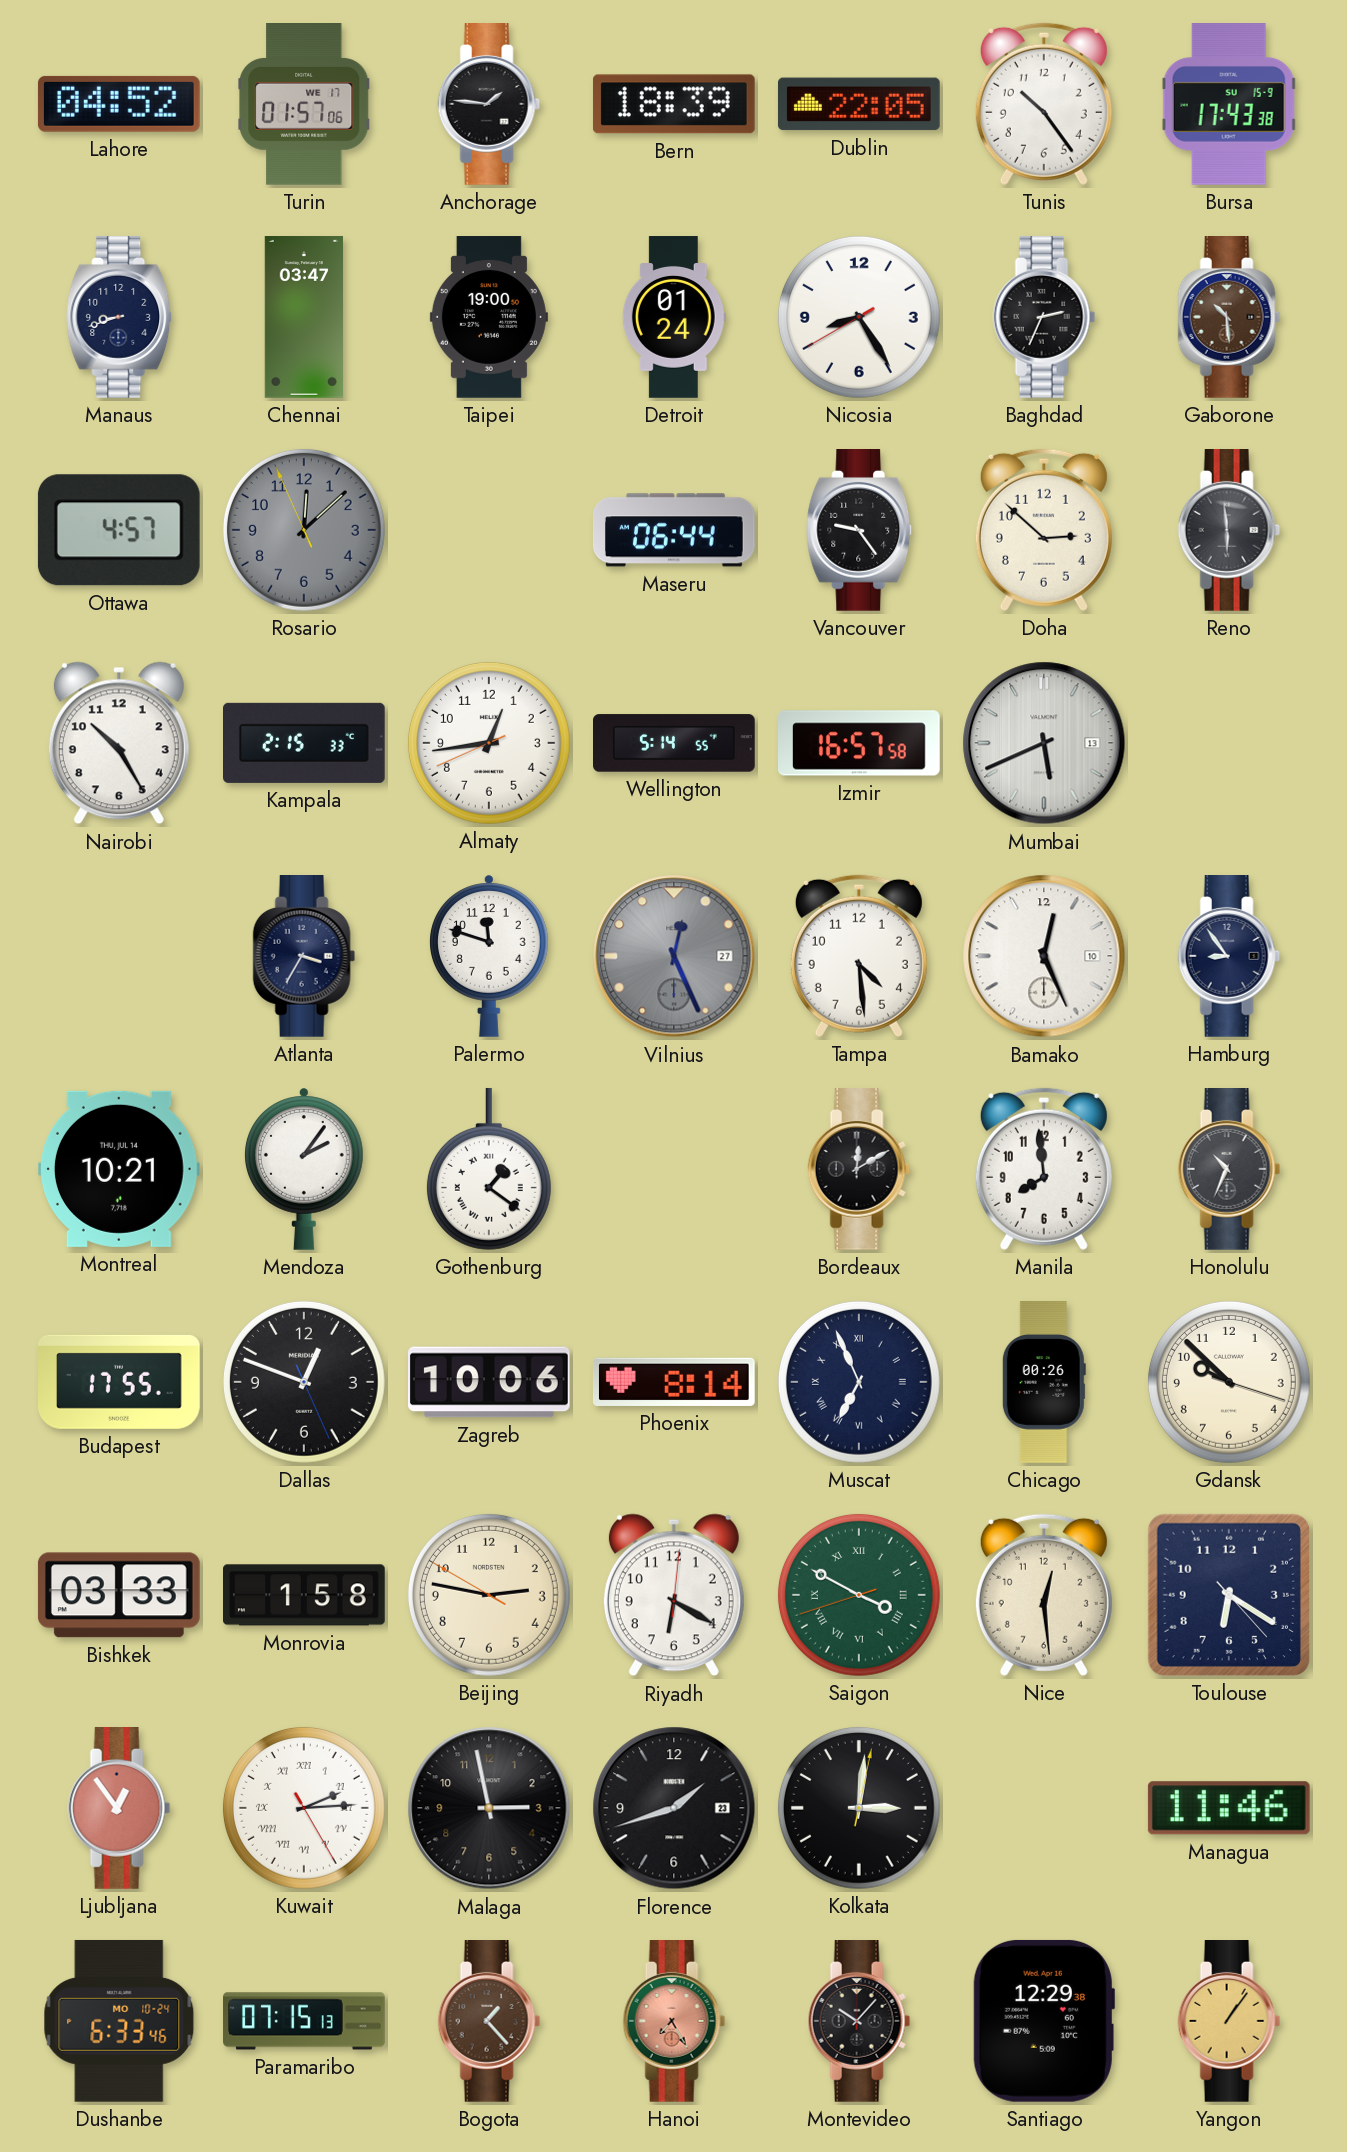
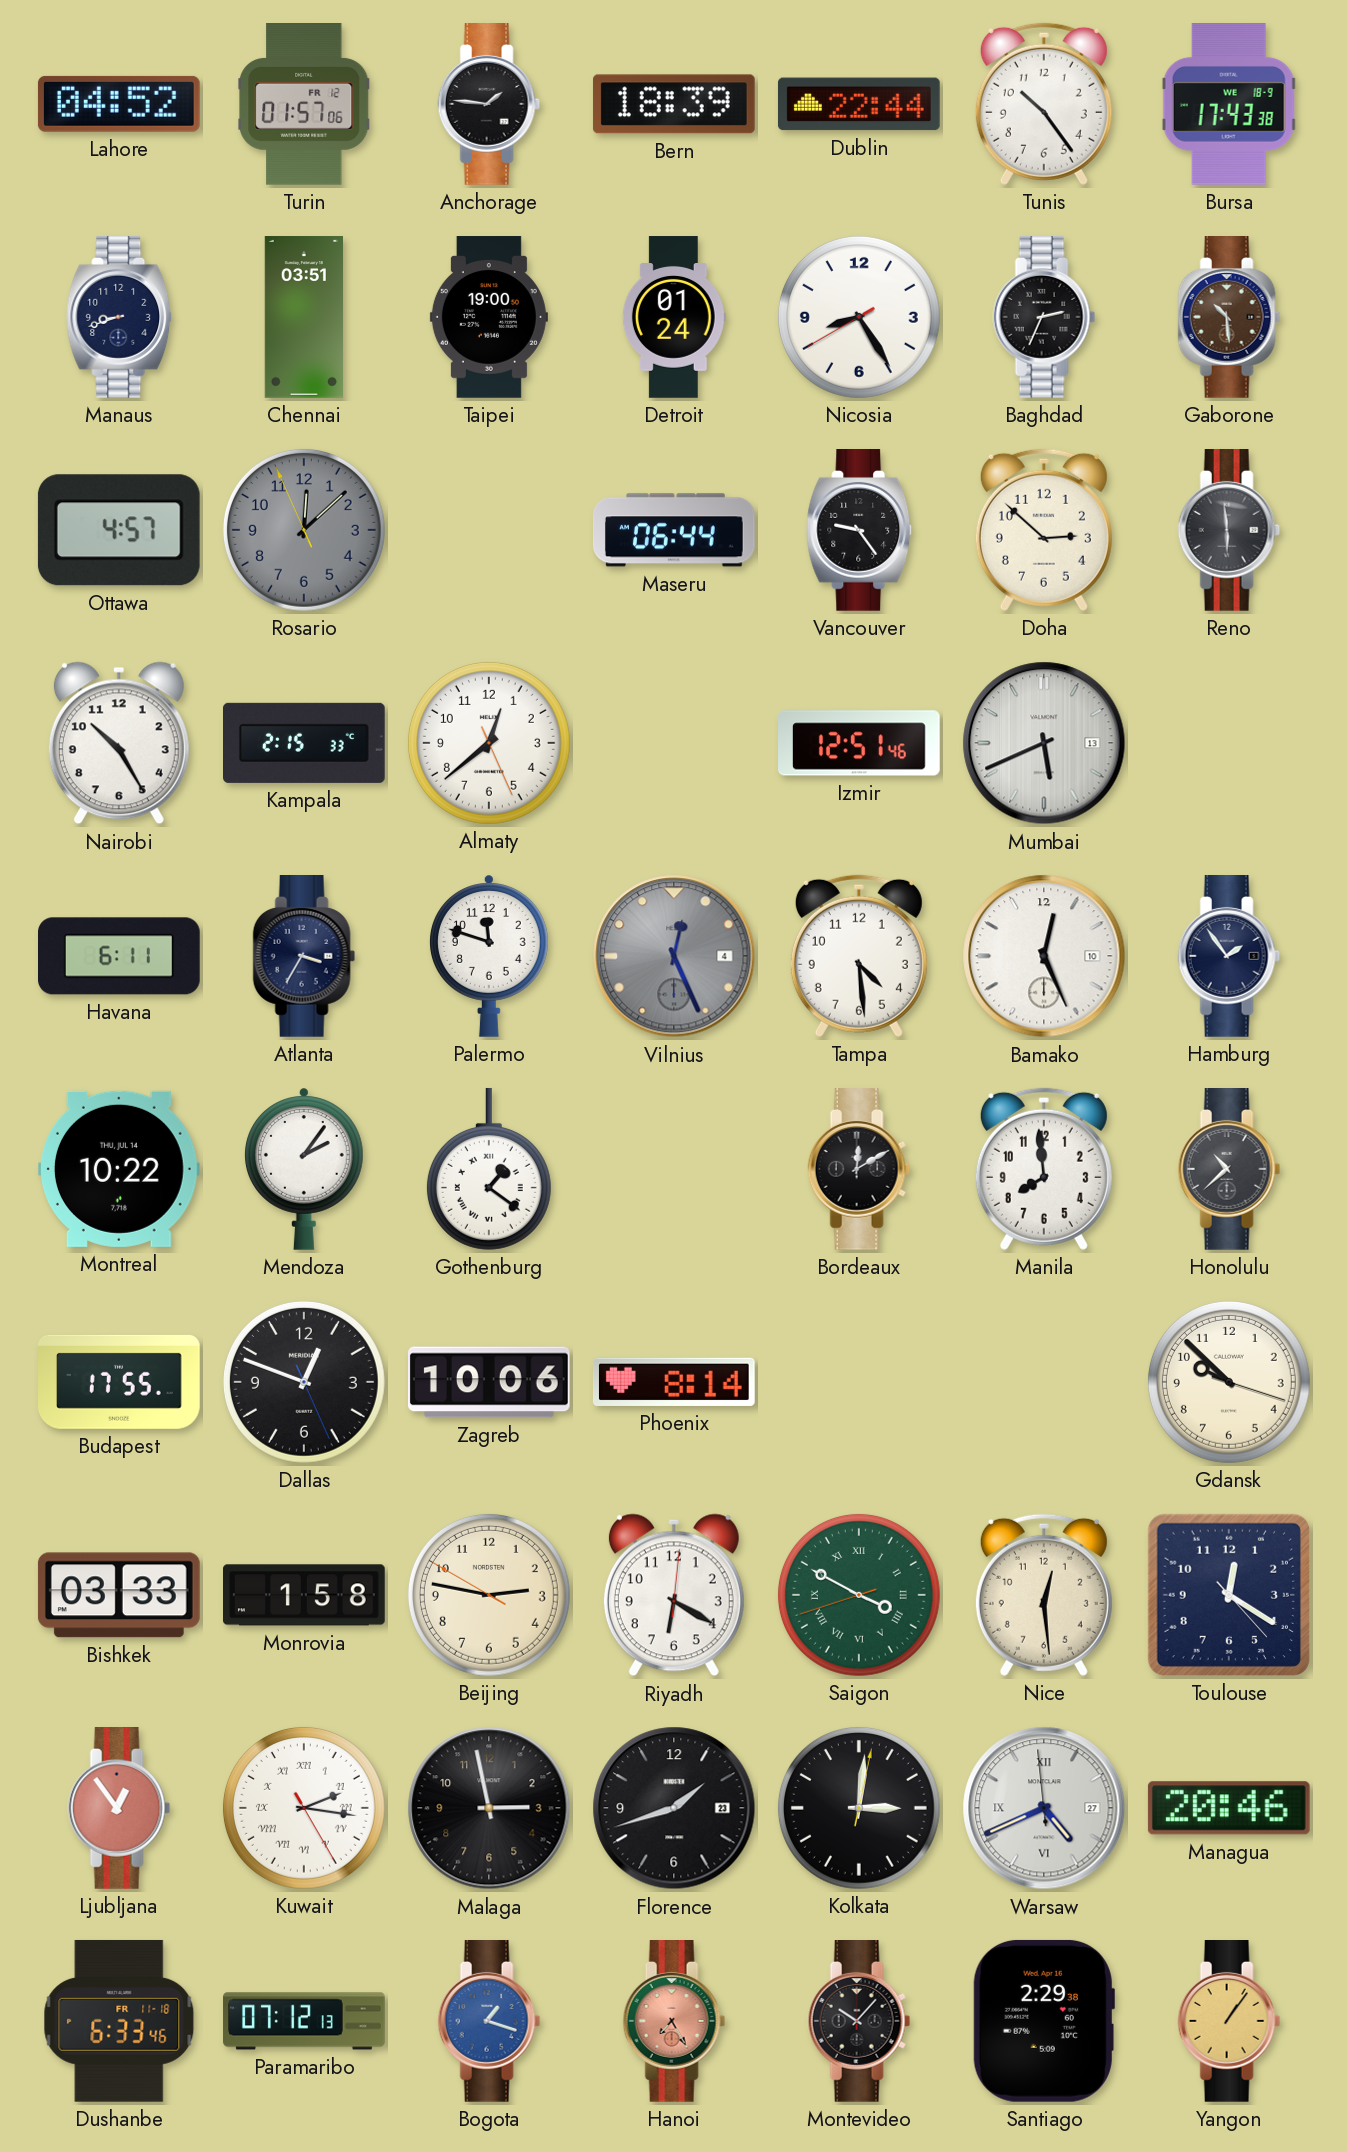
Turin date: WE 17 -> FR 12
Dublin: 22:05 -> 22:44
Bursa date: SU 15-9 -> WE 18-9
Chennai: 03:47 -> 03:51
Almaty: 12:43 -> 12:38
Wellington: 5:14 -> none
Izmir: 16:57 -> 12:51
Havana: none -> 6:11
Vilnius date: 27 -> 4
Hamburg: 8:54 -> 1:54
Montreal: 10:21 -> 10:22
Honolulu: 10:34 -> 10:38
Muscat: 6:56 -> none
Chicago: 00:26 -> none
Toulouse: 6:20 -> 12:20
Kuwait: 2:14 -> 2:16
Warsaw: none -> 4:40
Managua: 11:46 -> 20:46
Dushanbe date: MO 10-24 -> FR 11-18
Paramaribo: 07:15 -> 07:12
Bogota: 1:23 -> 1:18
Bogota dial: brown -> blue
Santiago: 12:29 -> 2:29
